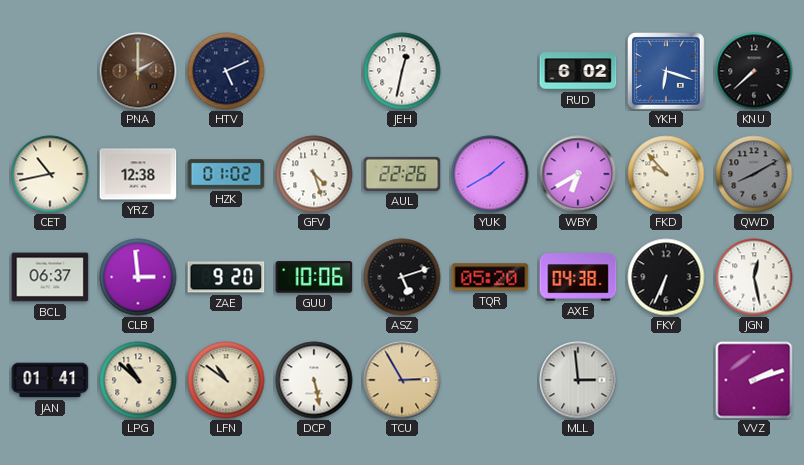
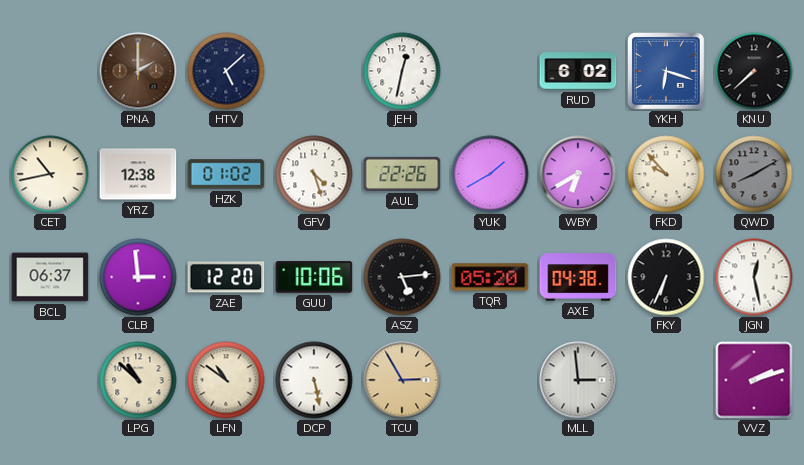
HTV: 5:11 -> 5:08
ZAE: 9:20 -> 12:20
ASZ: 5:12 -> 5:14
JAN: 01:41 -> none
